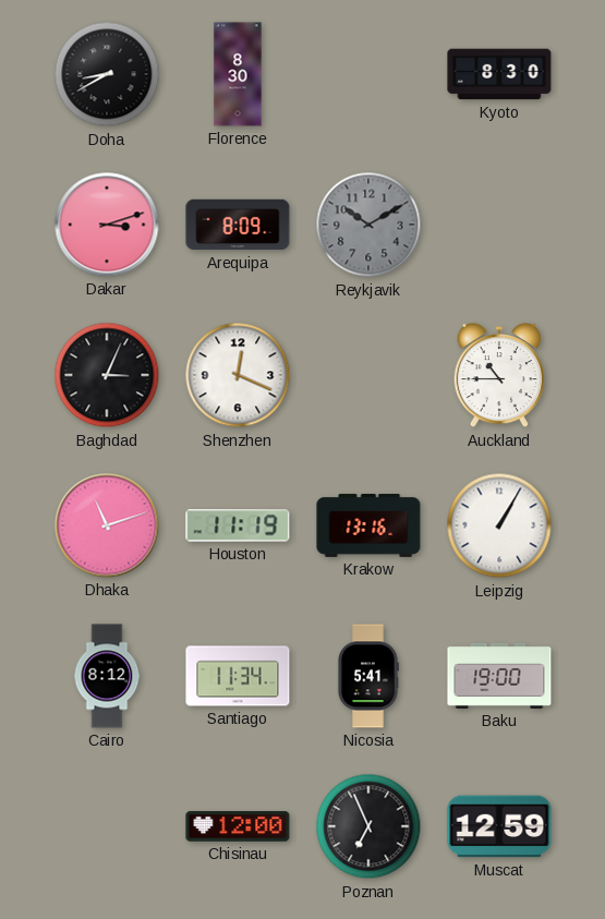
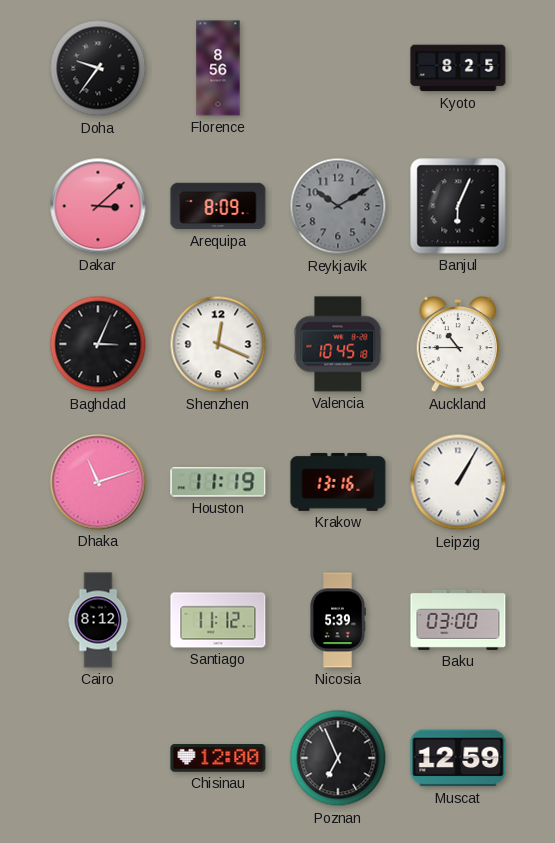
Doha: 8:40 -> 9:36
Florence: 8:30 -> 8:56
Kyoto: 8:30 -> 8:25
Dakar: 3:12 -> 3:08
Banjul: none -> 6:04
Valencia: none -> 10:45
Santiago: 11:34 -> 11:12
Nicosia: 5:41 -> 5:39
Baku: 19:00 -> 03:00
